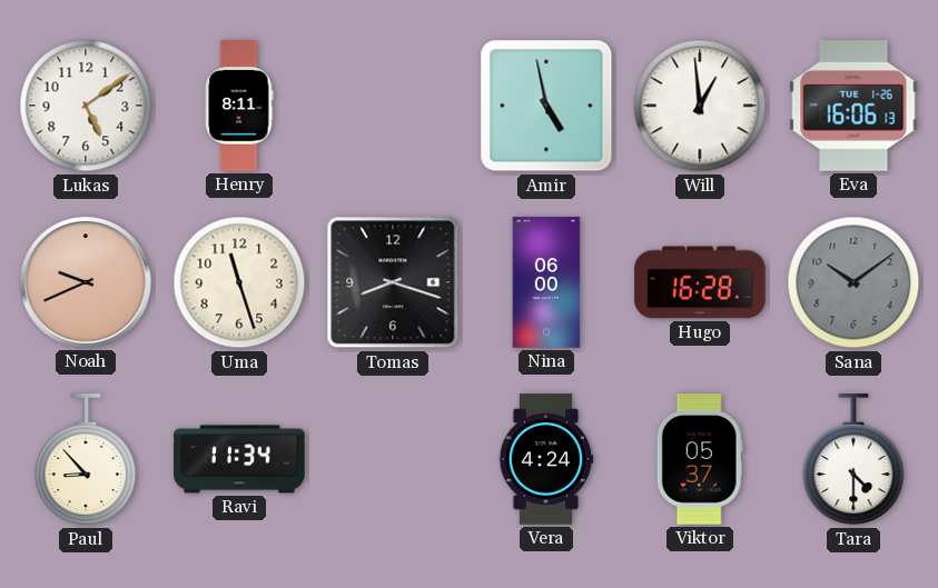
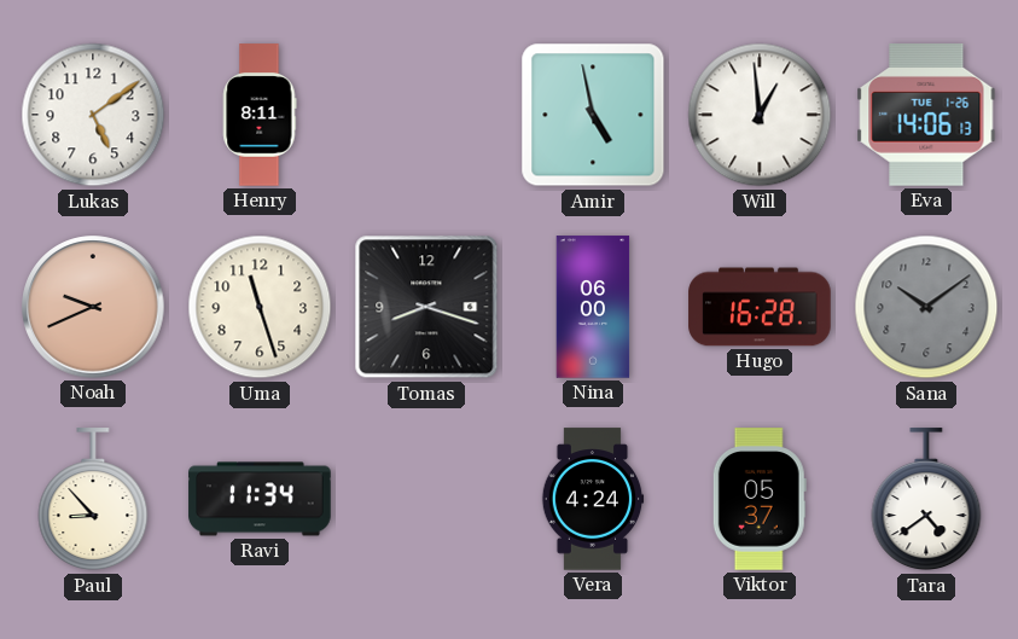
Eva: 16:06 -> 14:06
Tara: 4:30 -> 4:39
